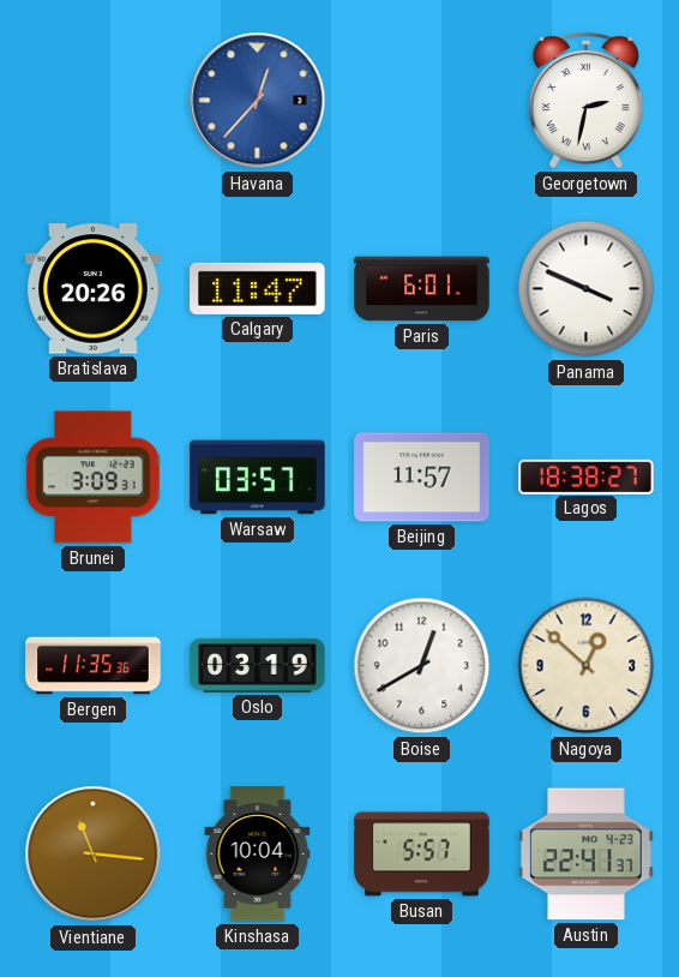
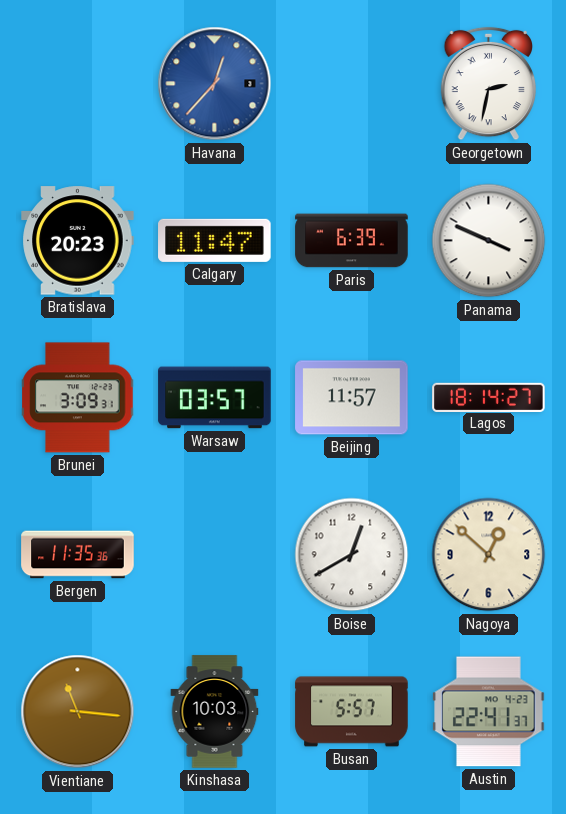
Bratislava: 20:26 -> 20:23
Paris: 6:01 -> 6:39
Lagos: 18:38 -> 18:14
Oslo: 03:19 -> none
Kinshasa: 10:04 -> 10:03
